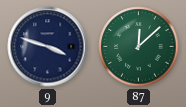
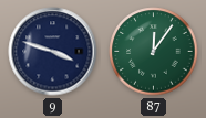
87: 12:08 -> 12:06
